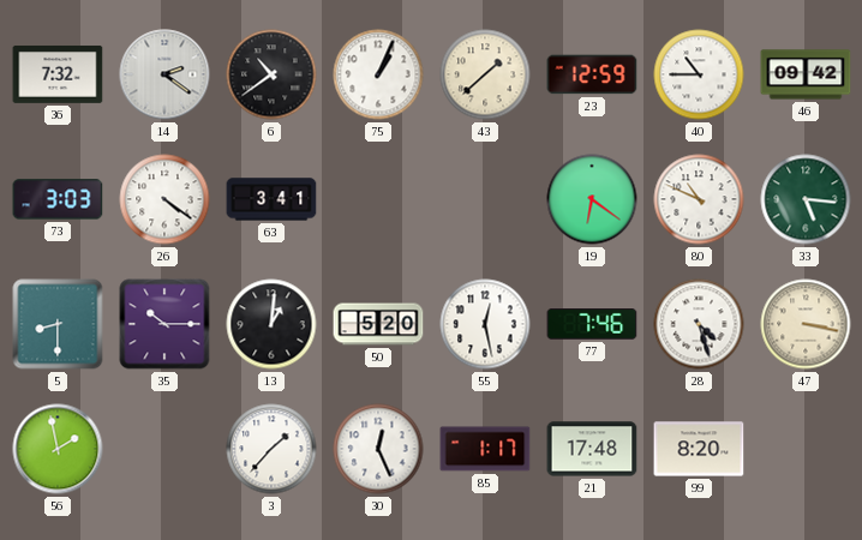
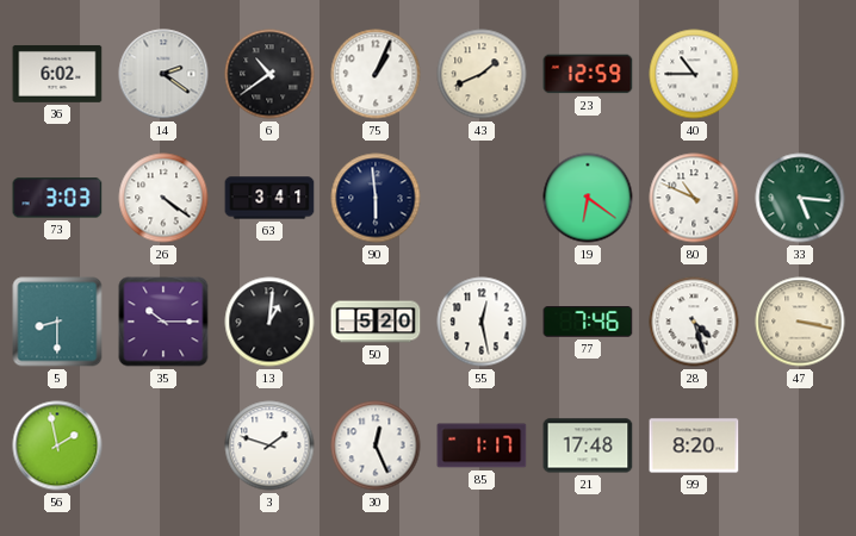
36: 7:32 -> 6:02
43: 1:38 -> 1:41
46: 09:42 -> none
90: none -> 5:59
3: 1:37 -> 1:48
